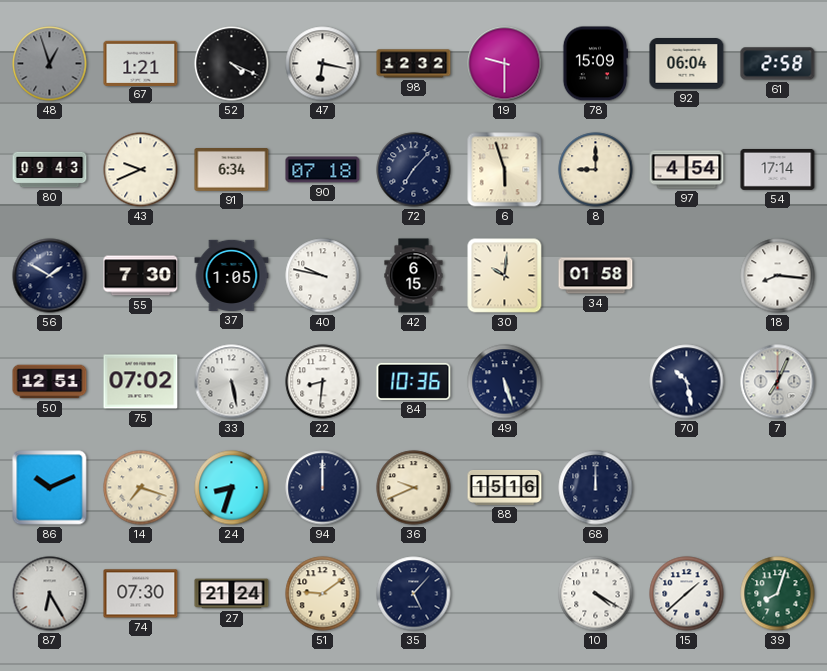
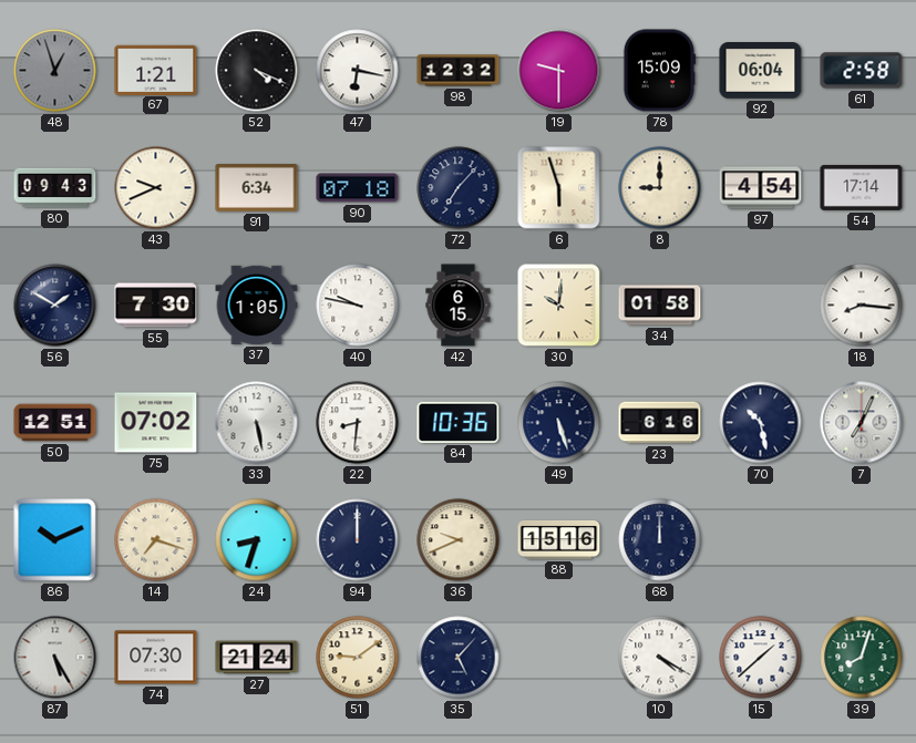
23: none -> 6:16
87: 6:25 -> 5:25
